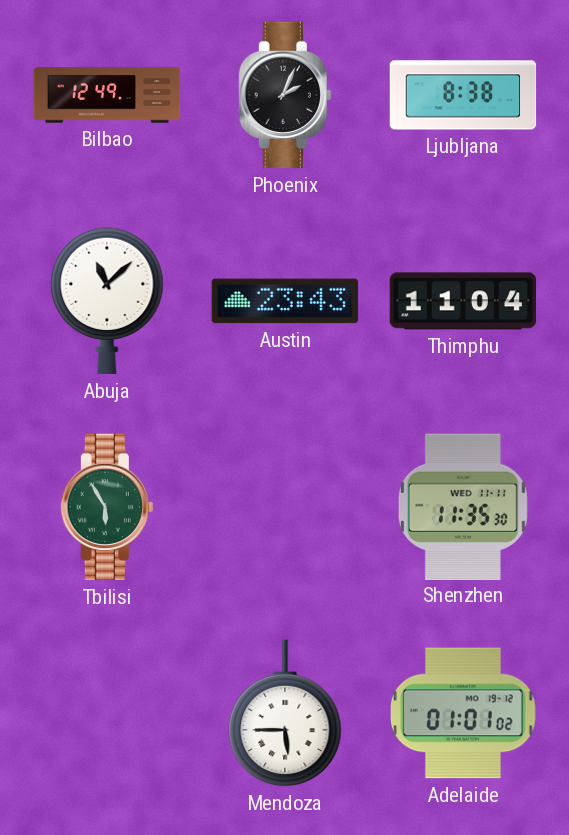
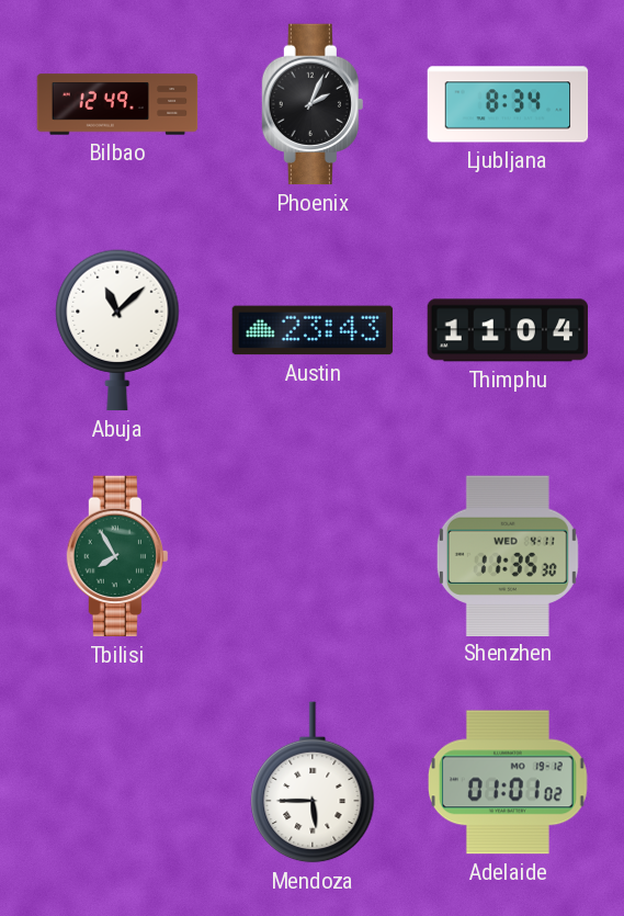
Ljubljana: 8:38 -> 8:34
Tbilisi: 5:55 -> 7:55
Shenzhen date: WED 11-11 -> WED 4-11
